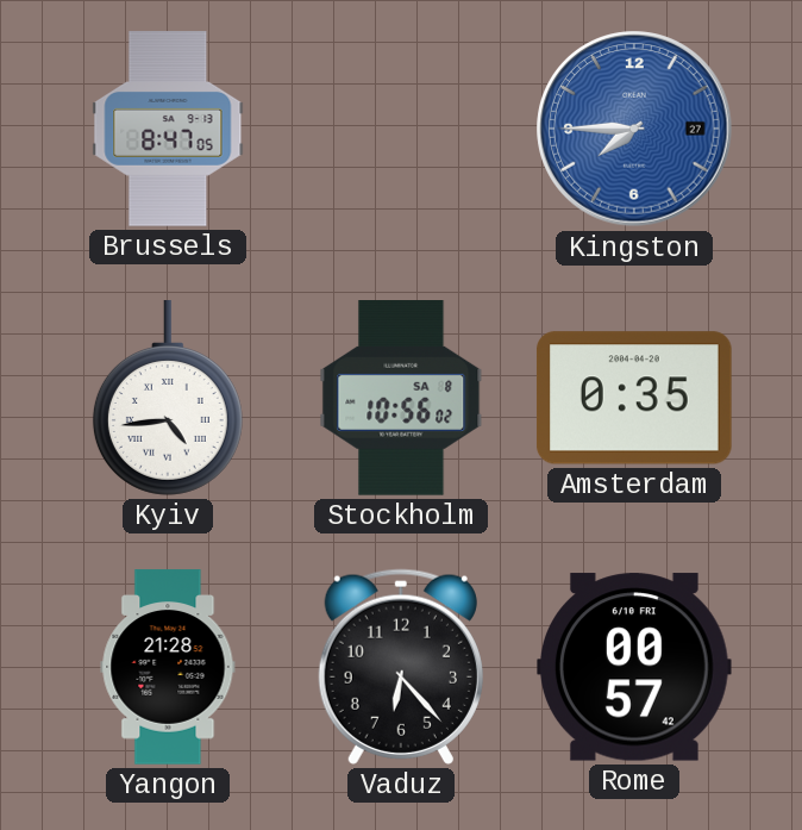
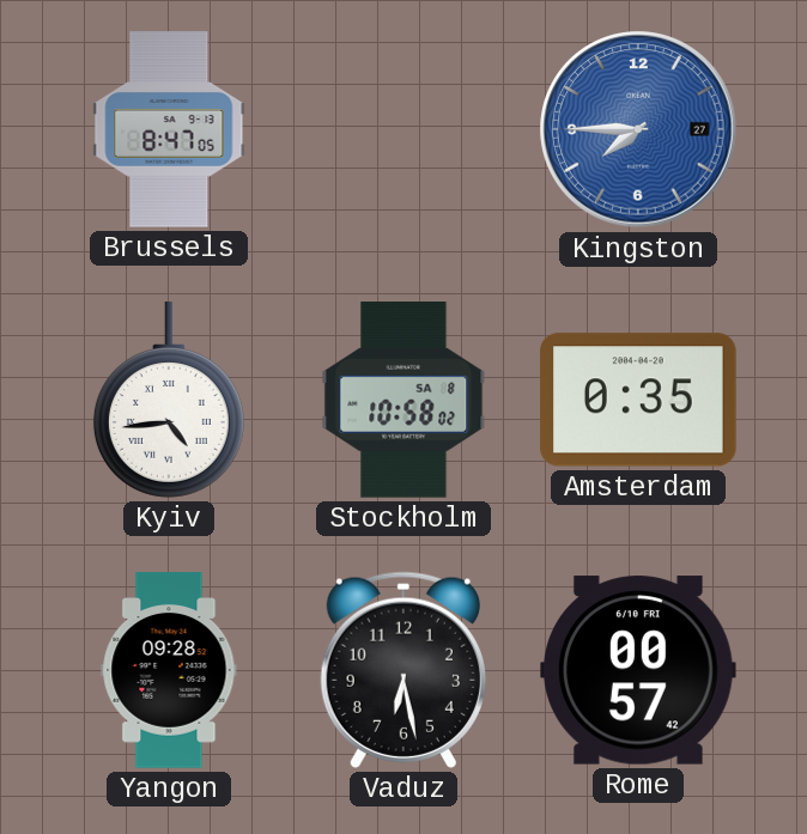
Stockholm: 10:56 -> 10:58
Yangon: 21:28 -> 09:28
Vaduz: 6:23 -> 6:28
